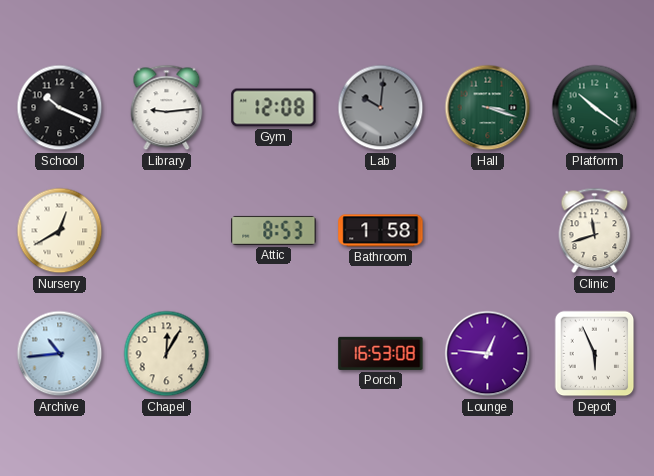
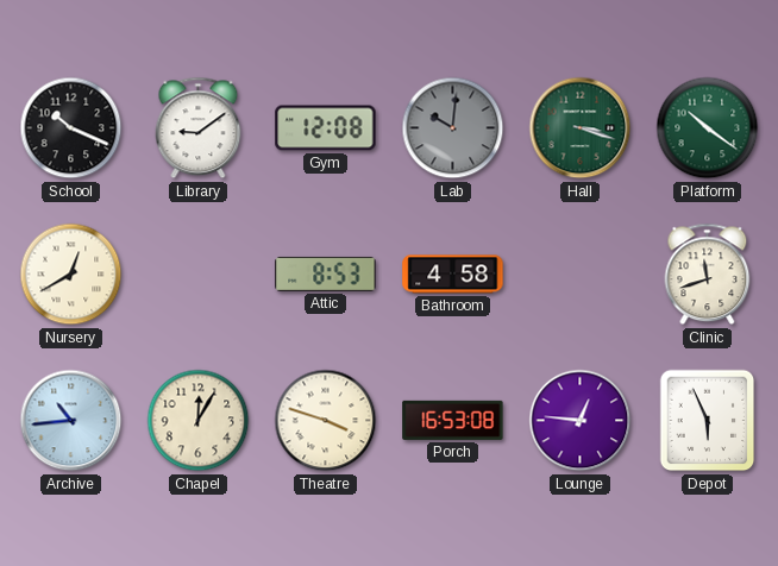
Library: 9:14 -> 9:09
Bathroom: 1:58 -> 4:58
Theatre: none -> 3:48
